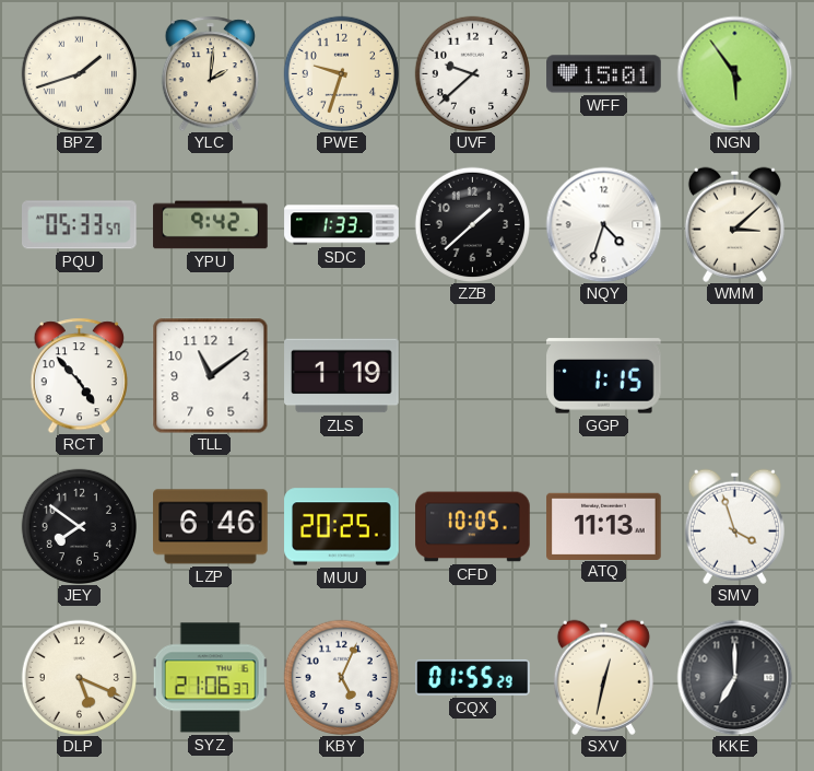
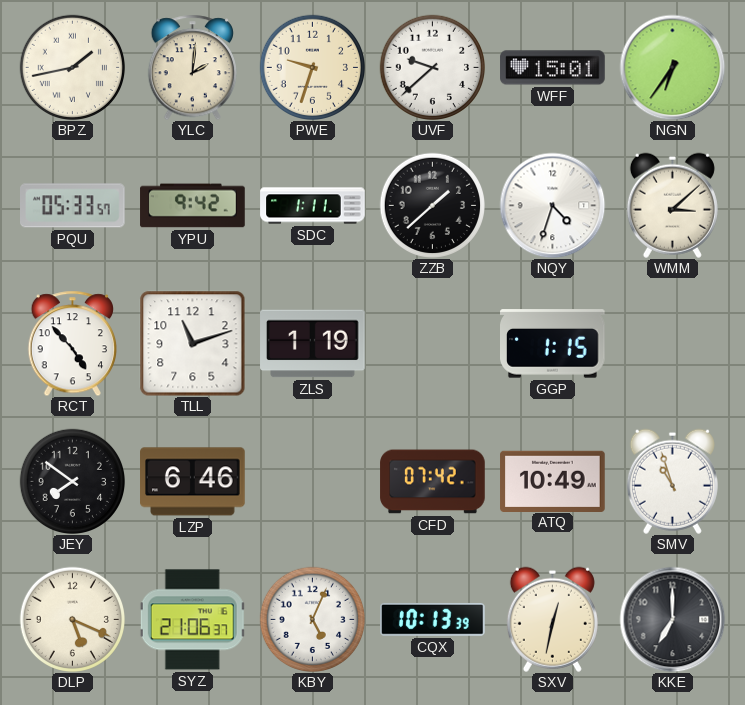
BPZ: 1:42 -> 1:43
NGN: 5:54 -> 6:36
SDC: 1:33 -> 1:11
TLL: 11:09 -> 11:12
MUU: 20:25 -> none
CFD: 10:05 -> 07:42
ATQ: 11:13 -> 10:49
SMV: 3:57 -> 10:57
CQX: 01:55 -> 10:13
